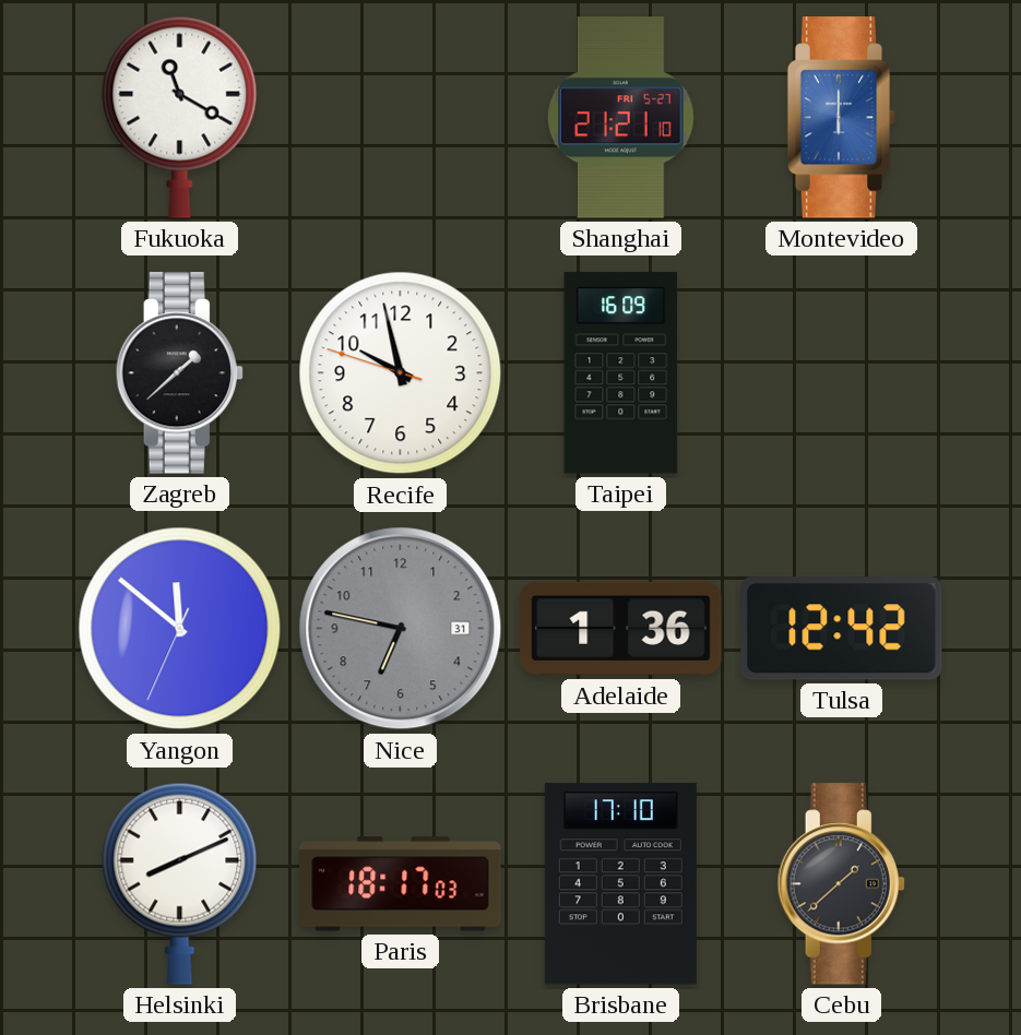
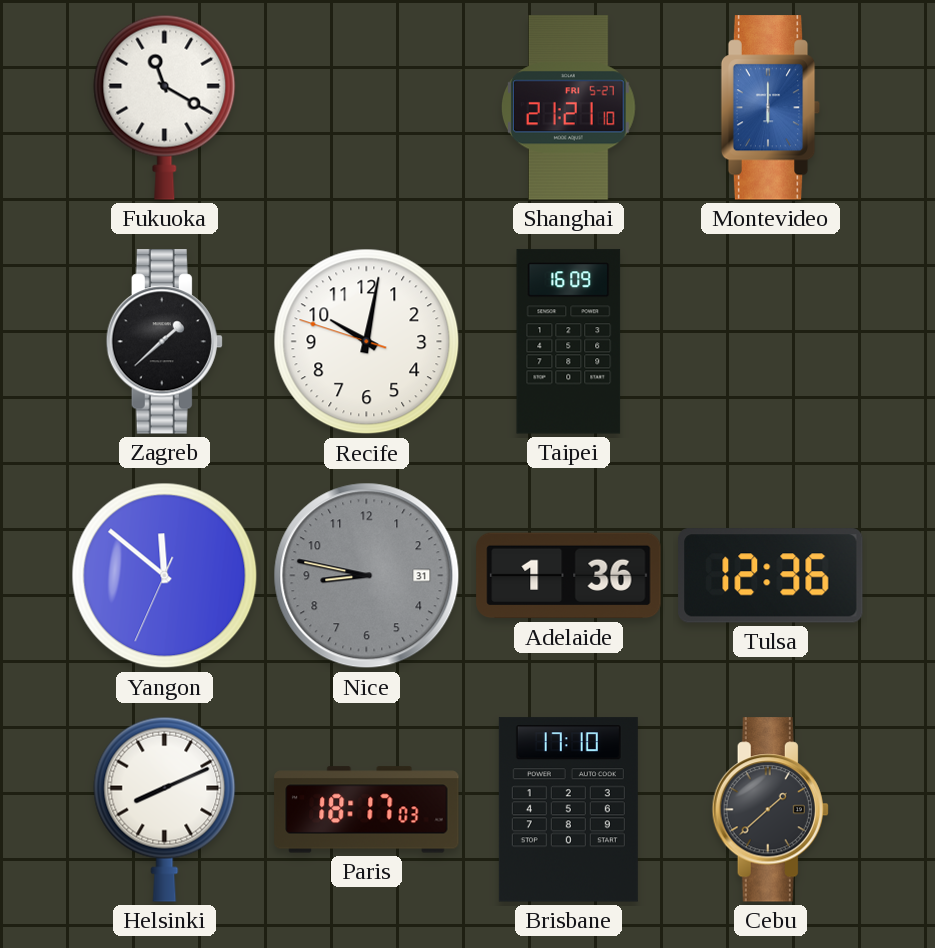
Recife: 9:57 -> 10:01
Nice: 6:47 -> 8:47
Tulsa: 12:42 -> 12:36
